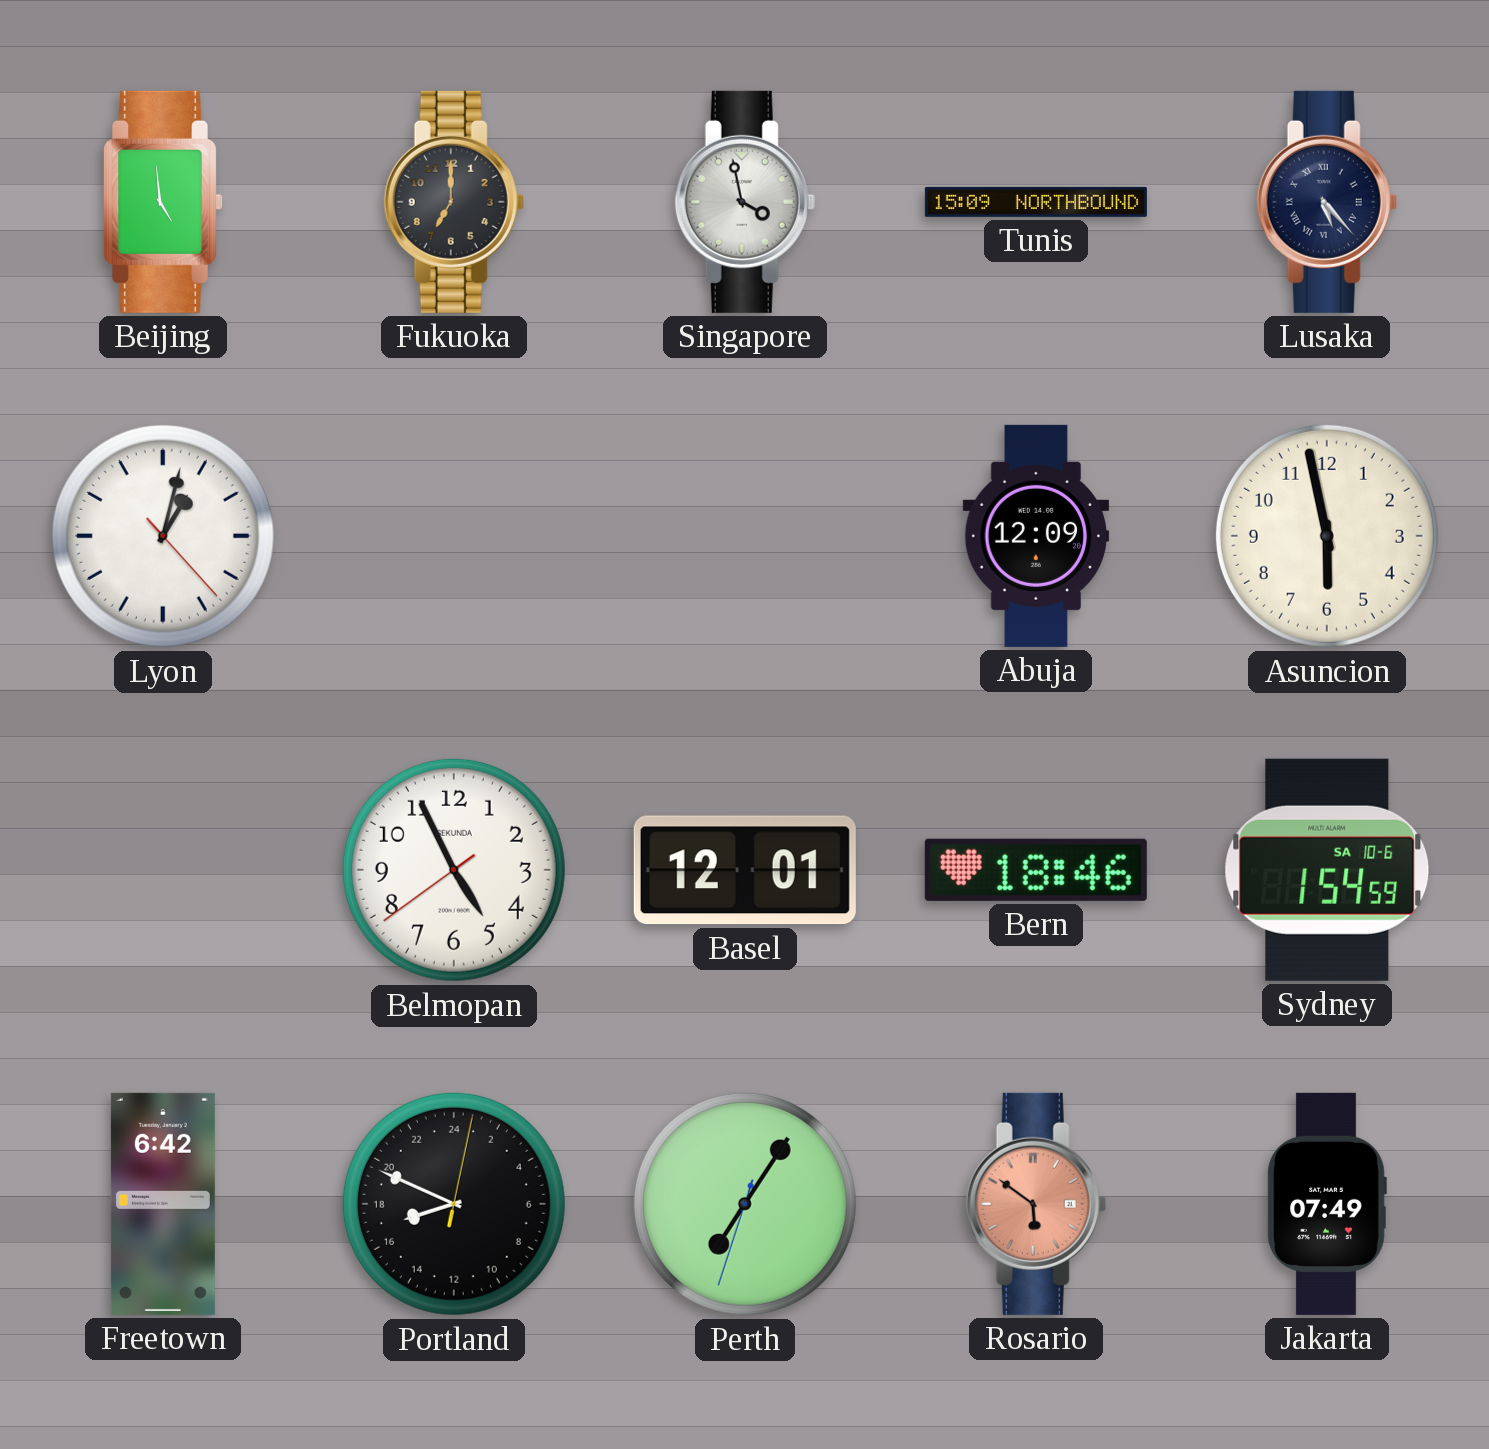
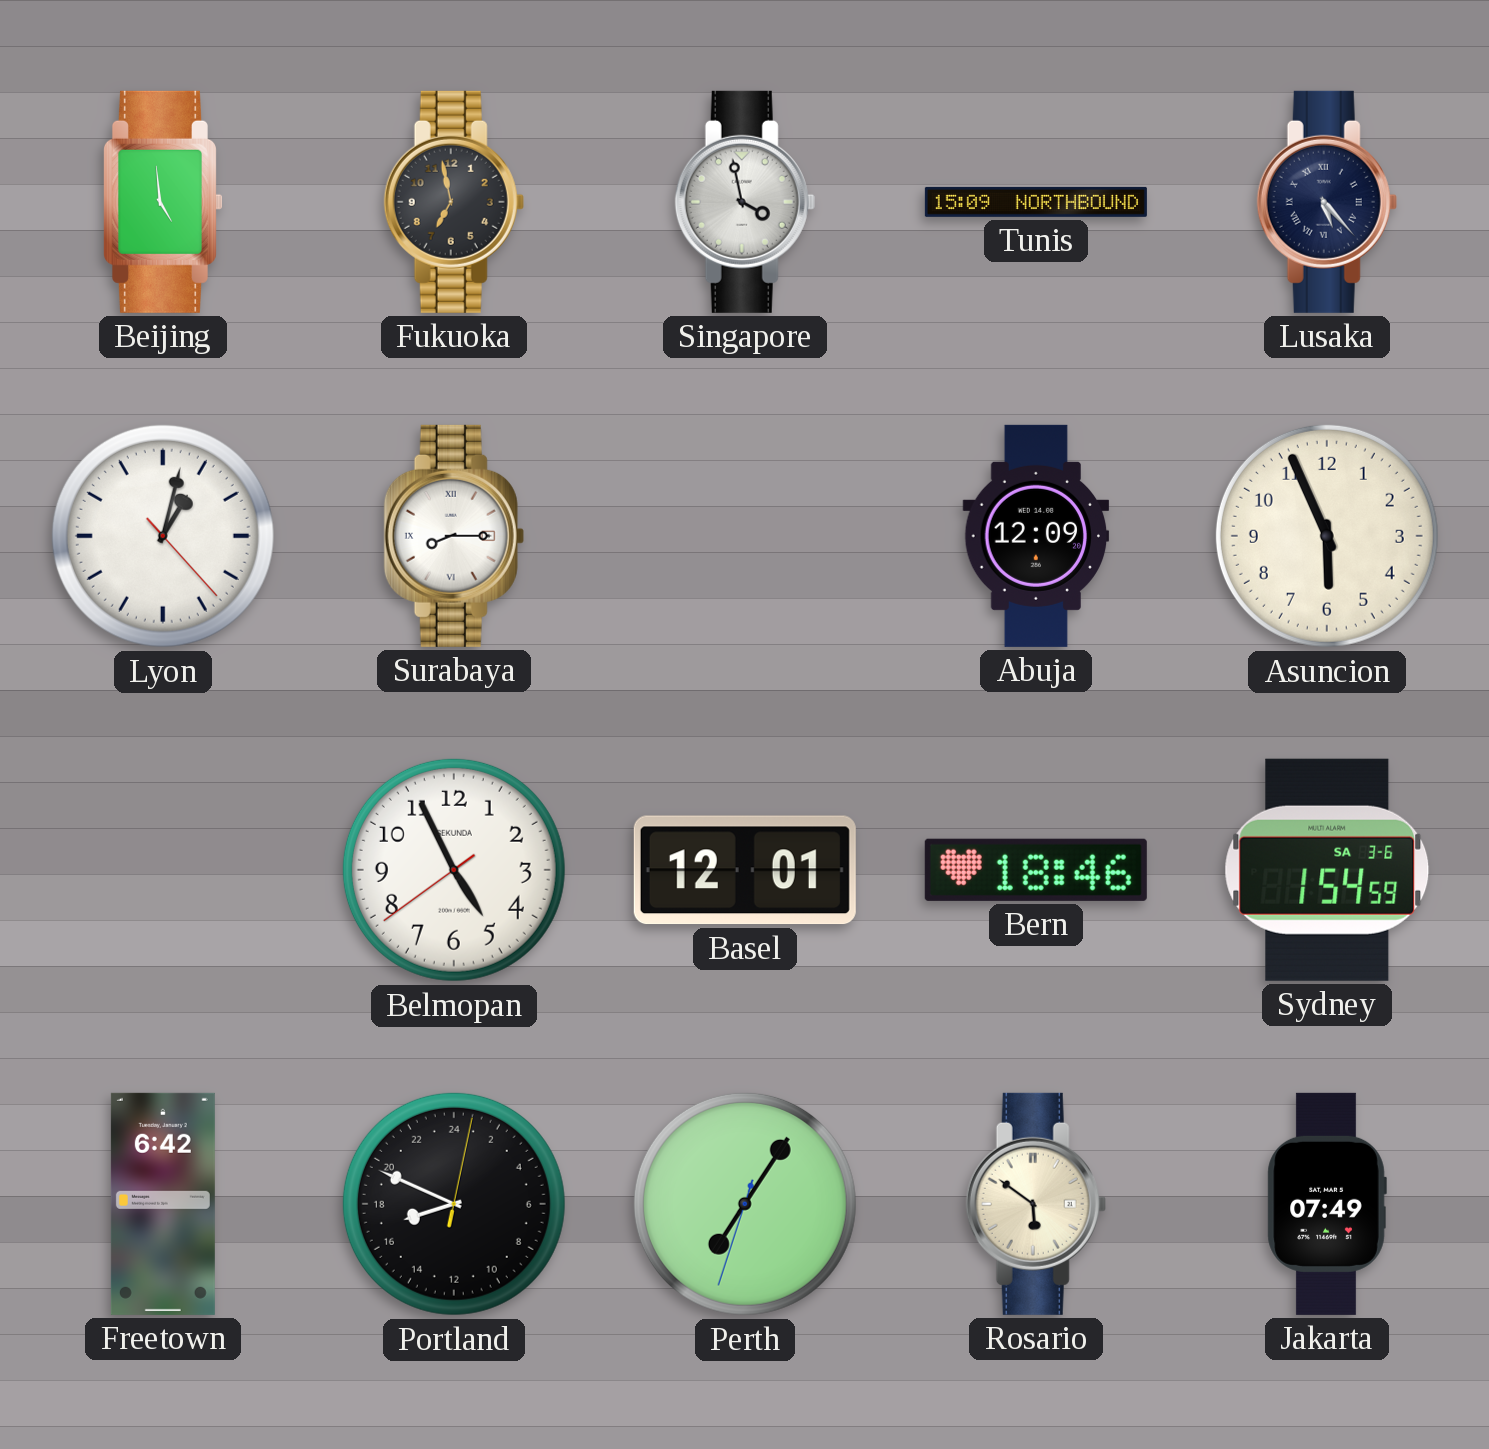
Fukuoka: 7:00 -> 6:58
Surabaya: none -> 8:15
Asuncion: 5:58 -> 5:56
Sydney date: SA 10-6 -> SA 3-6
Rosario dial: salmon -> cream
